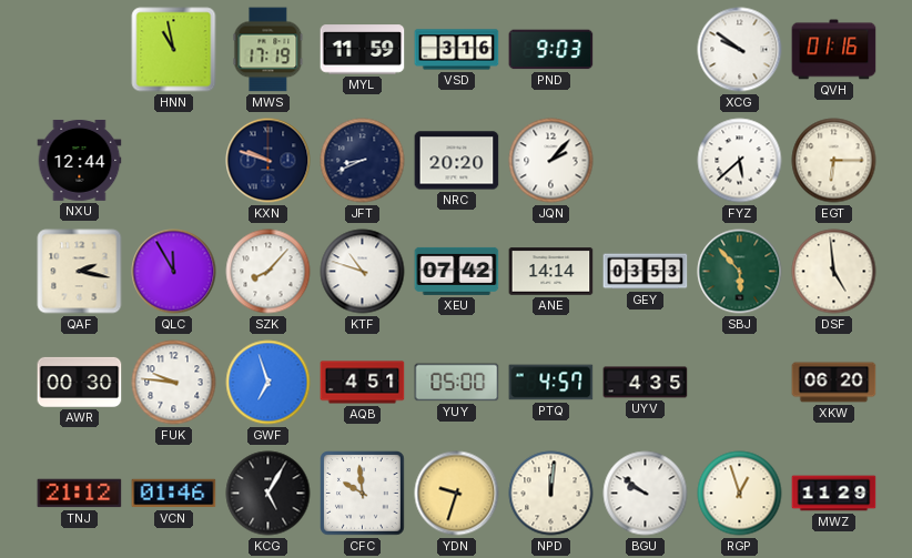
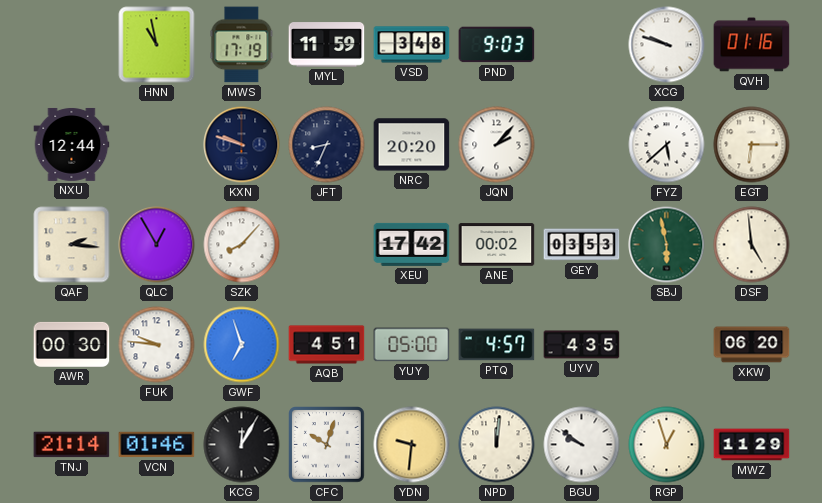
VSD: 3:16 -> 3:48
XCG: 9:51 -> 9:48
JFT: 8:41 -> 8:34
QAF: 2:17 -> 2:16
QLC: 11:55 -> 12:55
KTF: 10:48 -> none
XEU: 07:42 -> 17:42
ANE: 14:14 -> 00:02
SBJ: 5:53 -> 5:58
TNJ: 21:12 -> 21:14
KCG: 5:05 -> 12:05
CFC: 9:59 -> 10:03
YDN: 9:33 -> 9:31
